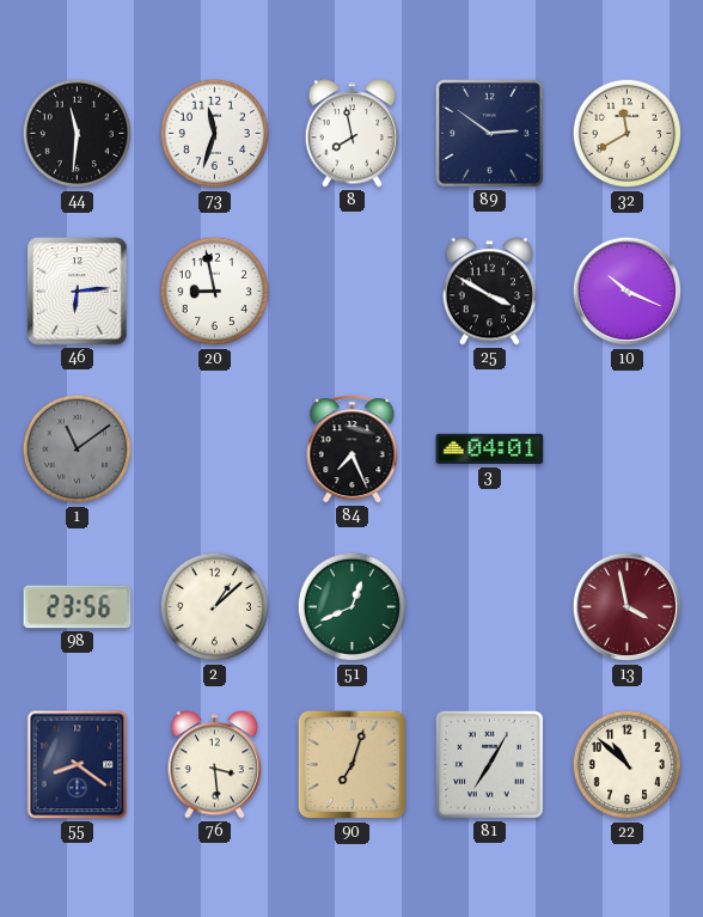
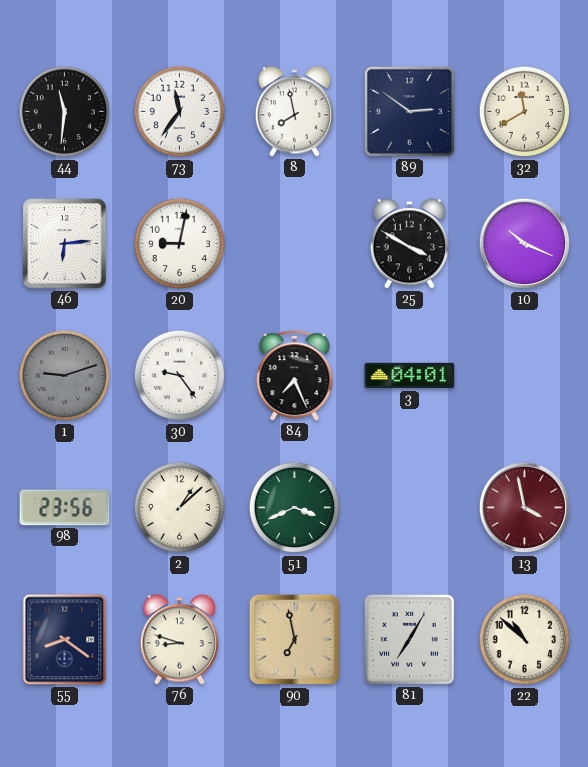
73: 11:33 -> 11:36
20: 8:58 -> 9:02
1: 11:09 -> 9:12
30: none -> 9:24
51: 12:41 -> 3:41
76: 3:29 -> 8:48
90: 7:03 -> 6:58
